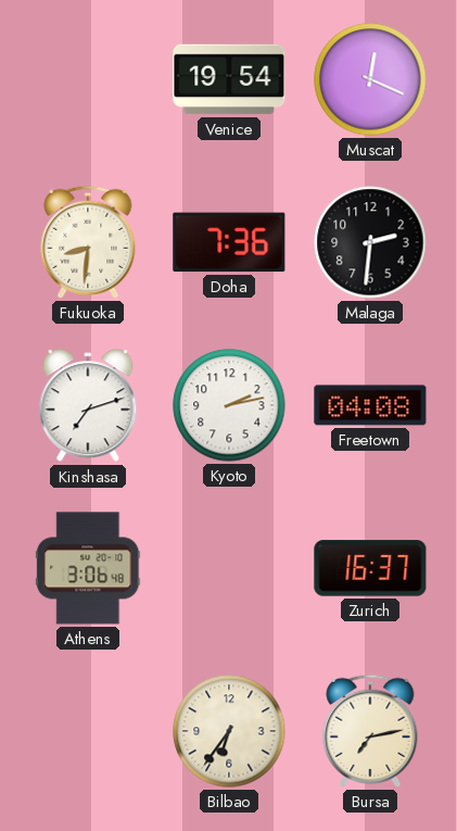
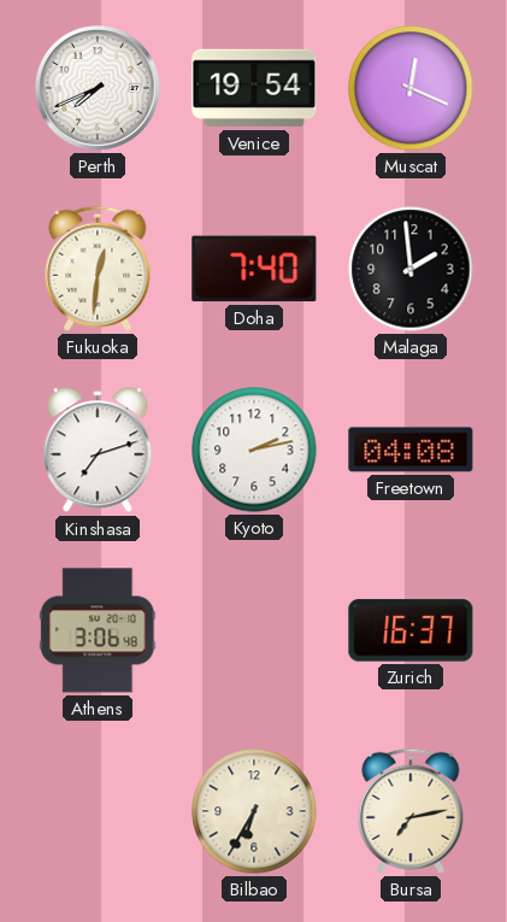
Perth: none -> 7:41
Fukuoka: 8:31 -> 12:31
Doha: 7:36 -> 7:40
Malaga: 2:31 -> 1:59
Bilbao: 6:36 -> 6:35
